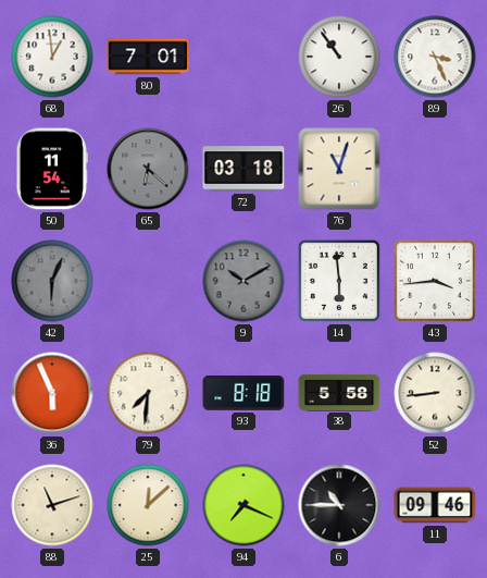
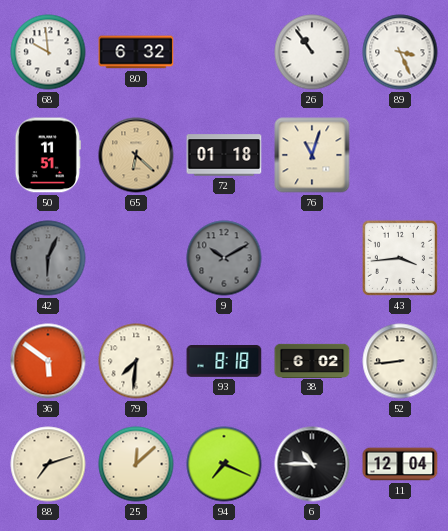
68: 12:59 -> 9:59
80: 7:01 -> 6:32
50: 11:54 -> 11:51
65 dial: grey -> champagne
72: 03:18 -> 01:18
14: 5:59 -> none
36: 5:56 -> 5:51
38: 5:58 -> 6:02
88: 11:12 -> 7:12
11: 09:46 -> 12:04
